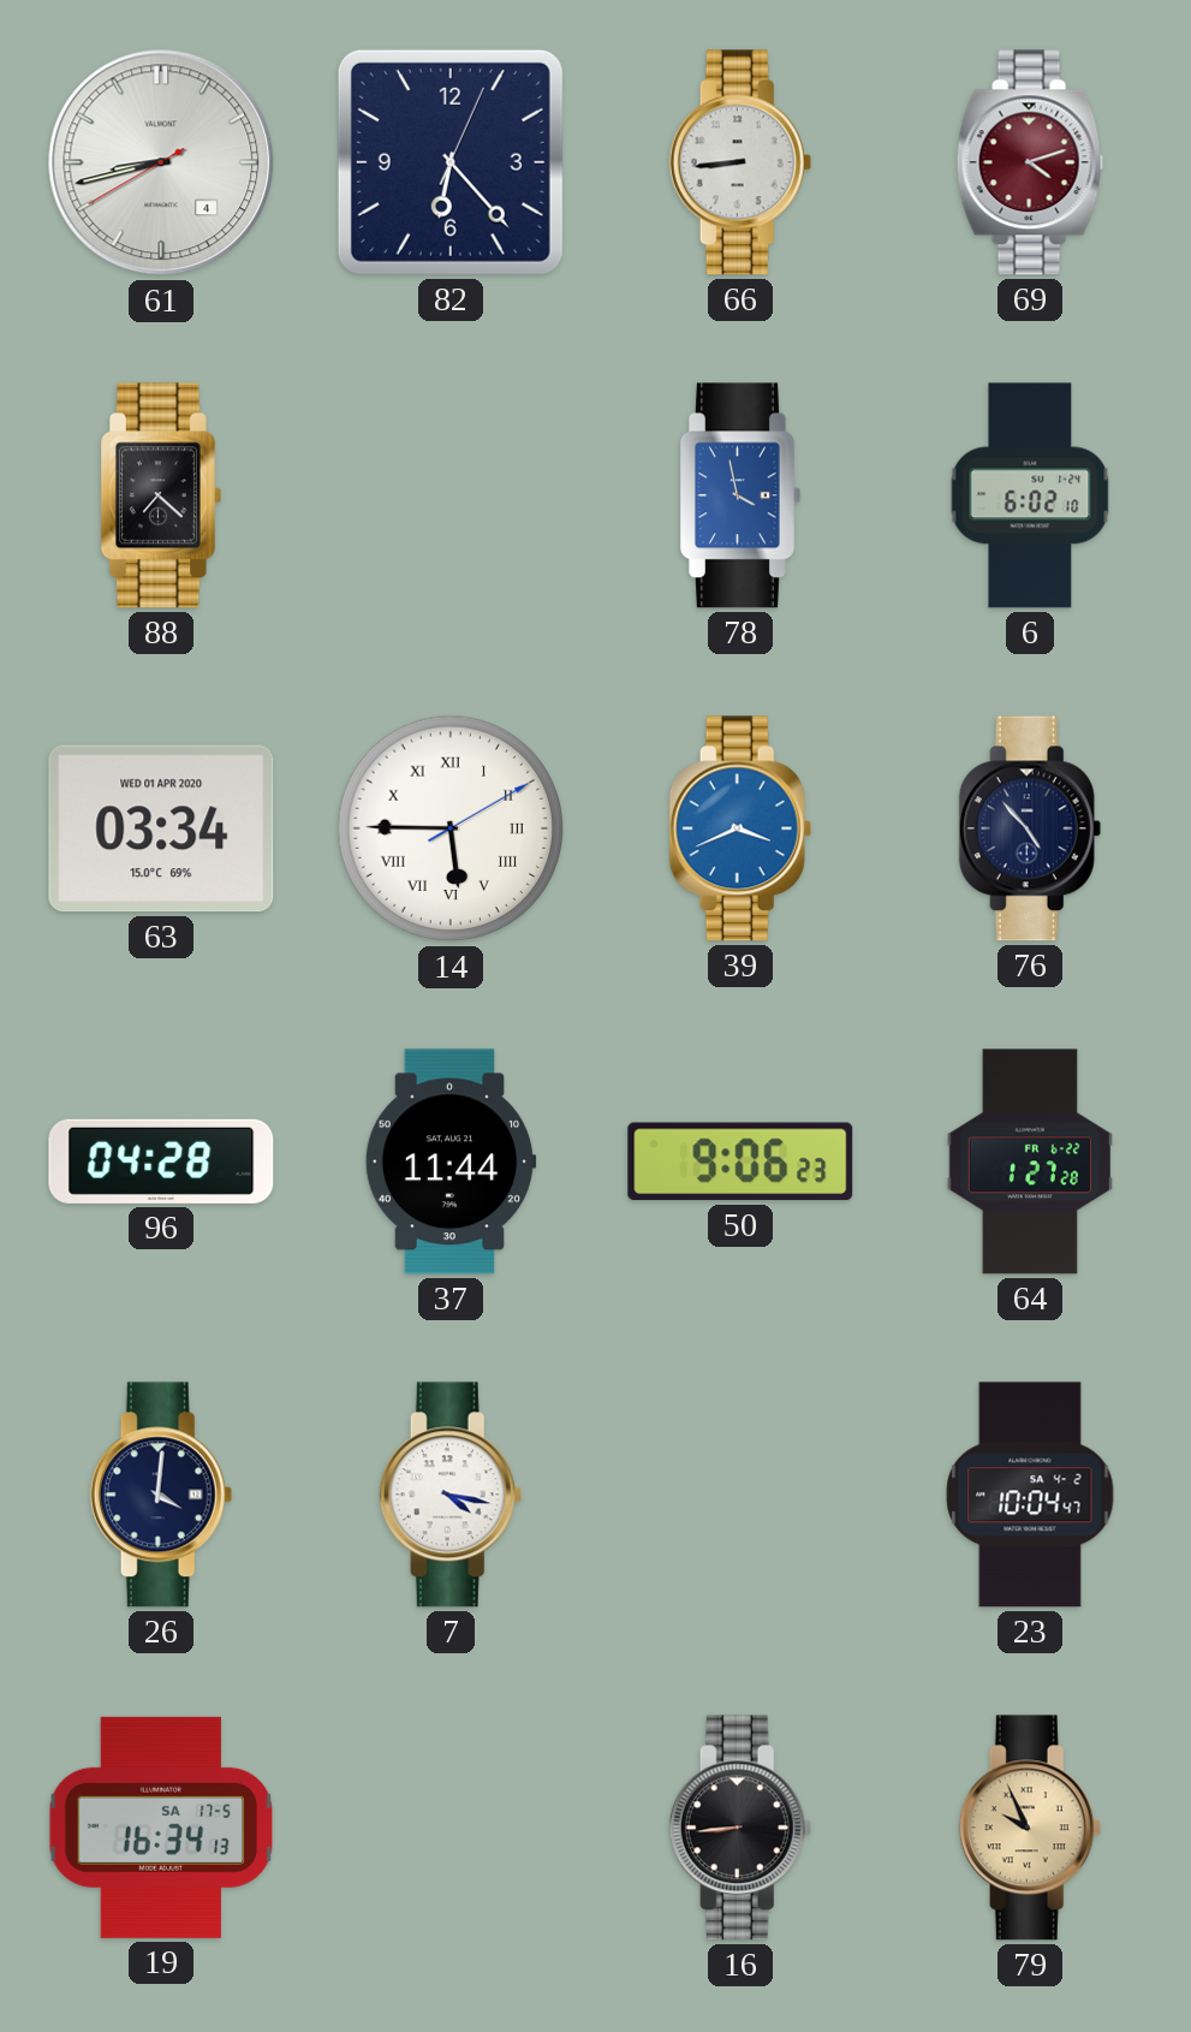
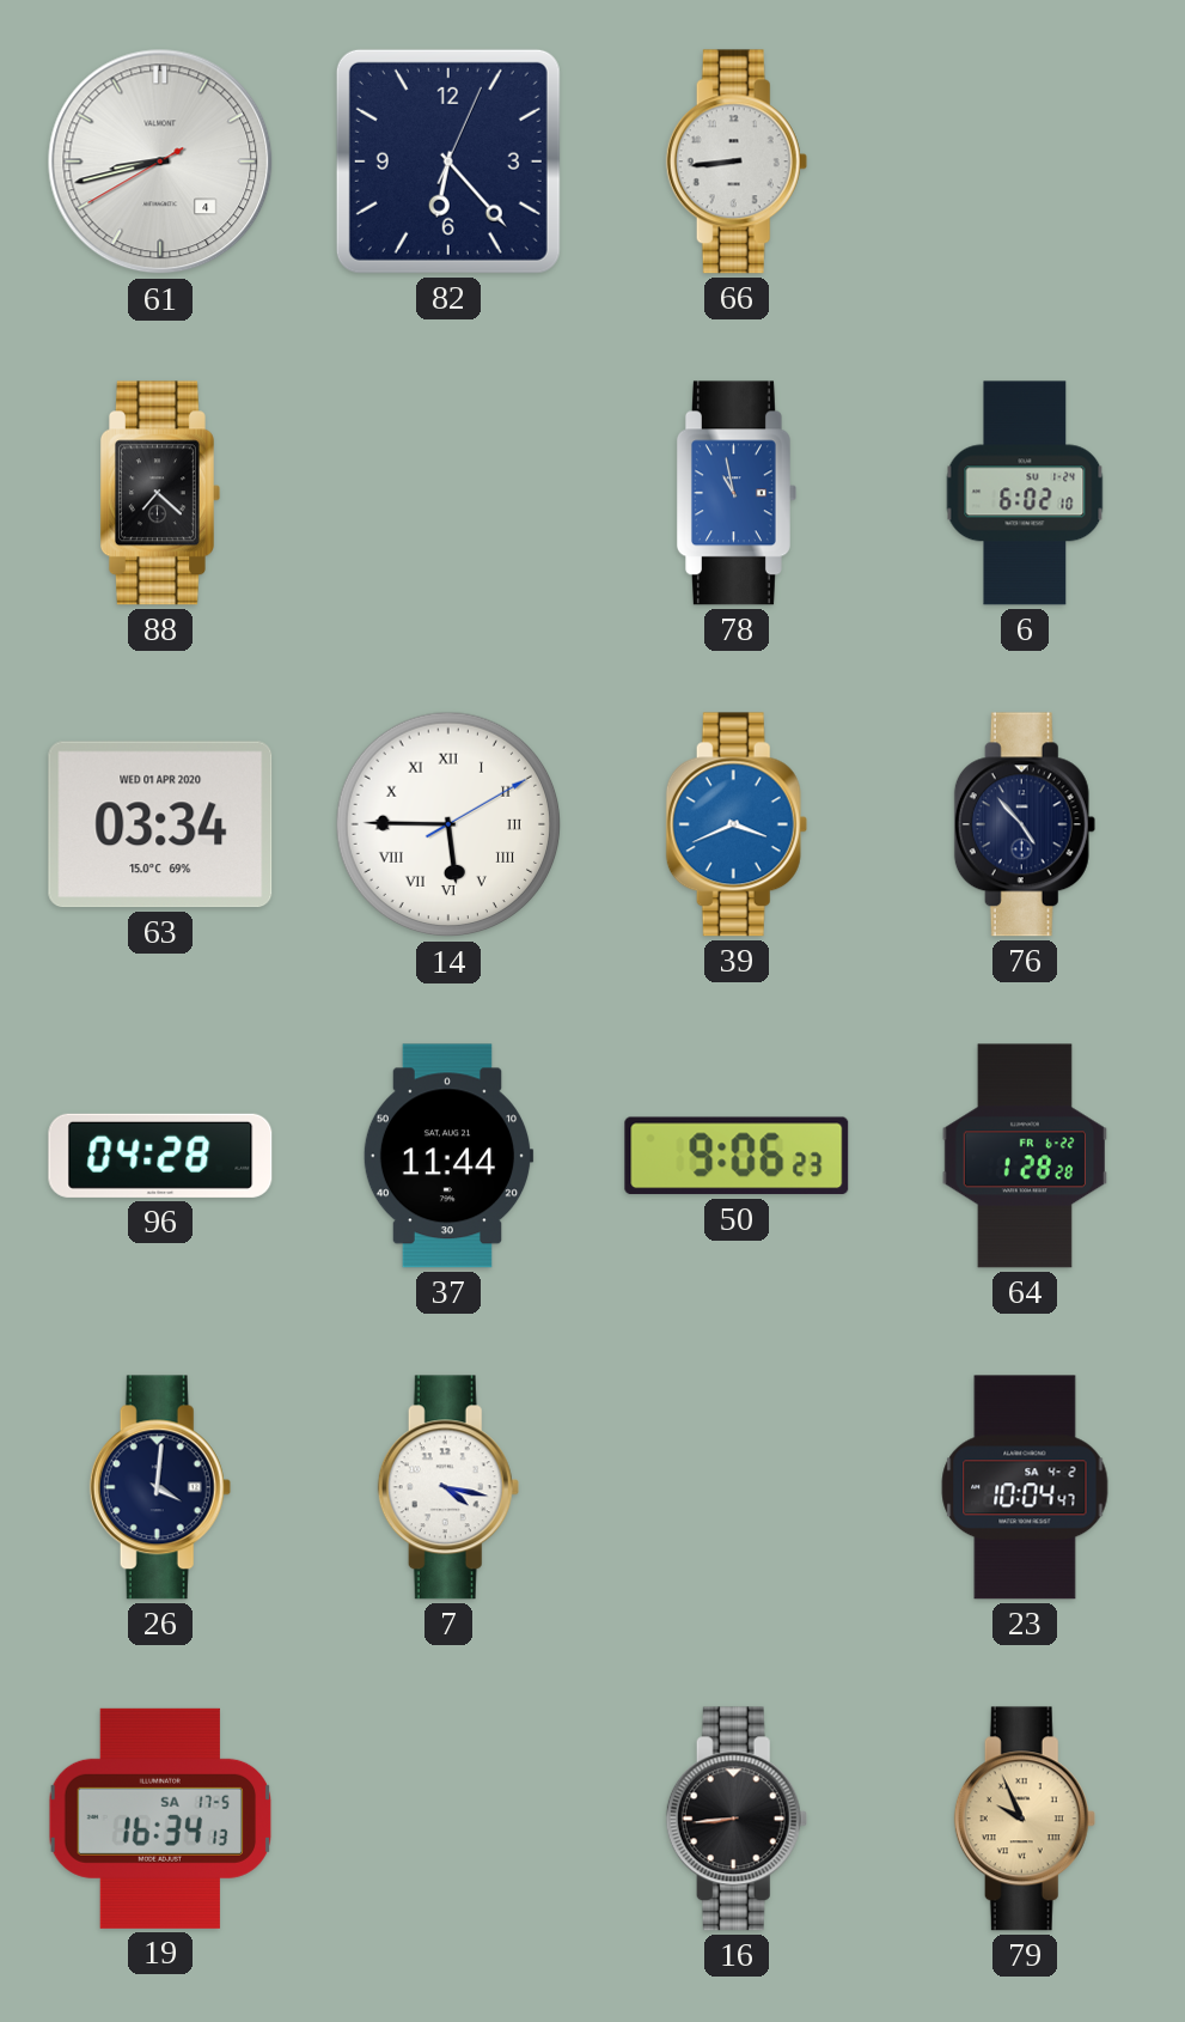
69: 4:12 -> none
78: 3:58 -> 10:58
64: 1:27 -> 1:28
